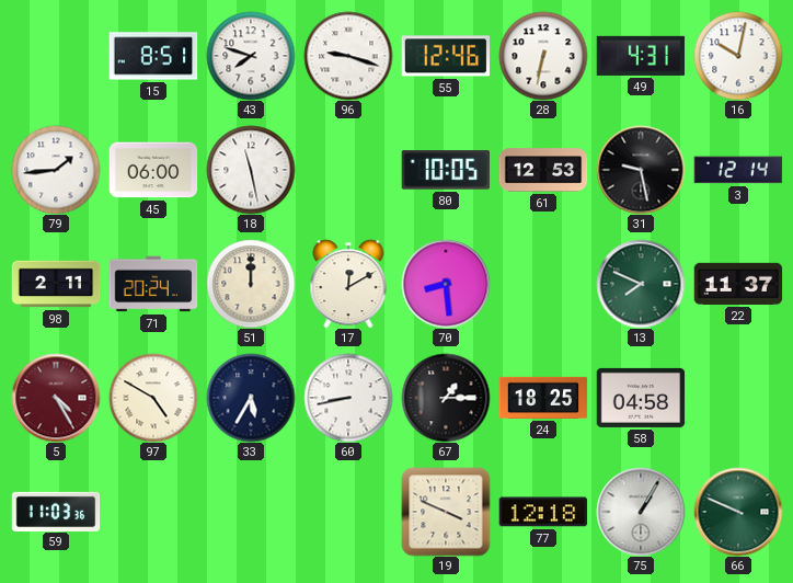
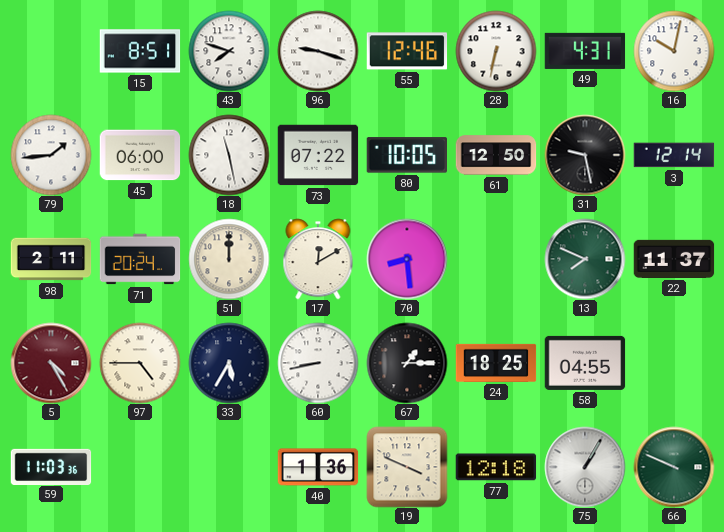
73: none -> 07:22
61: 12:53 -> 12:50
97: 4:50 -> 4:45
58: 04:58 -> 04:55
40: none -> 1:36
